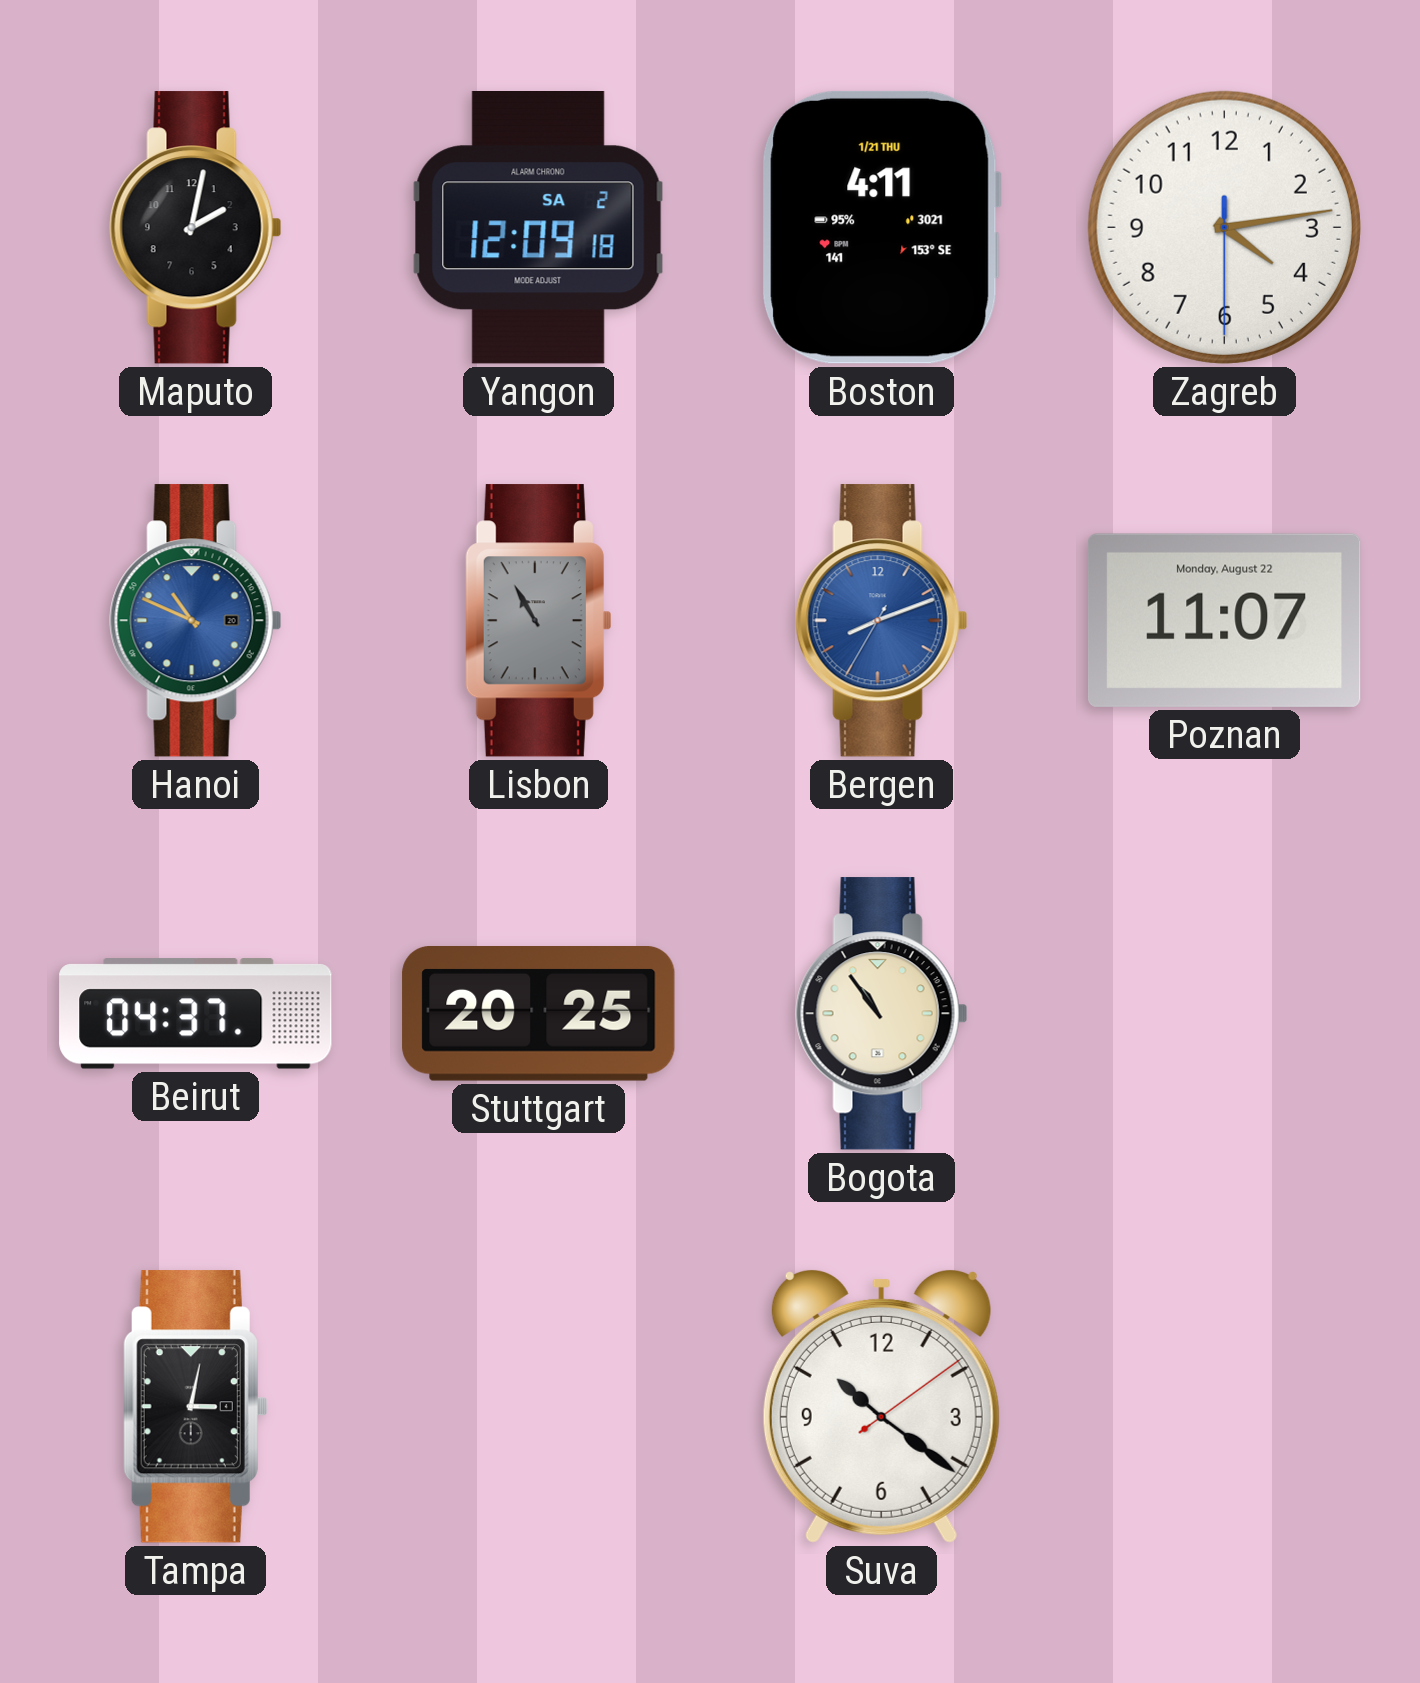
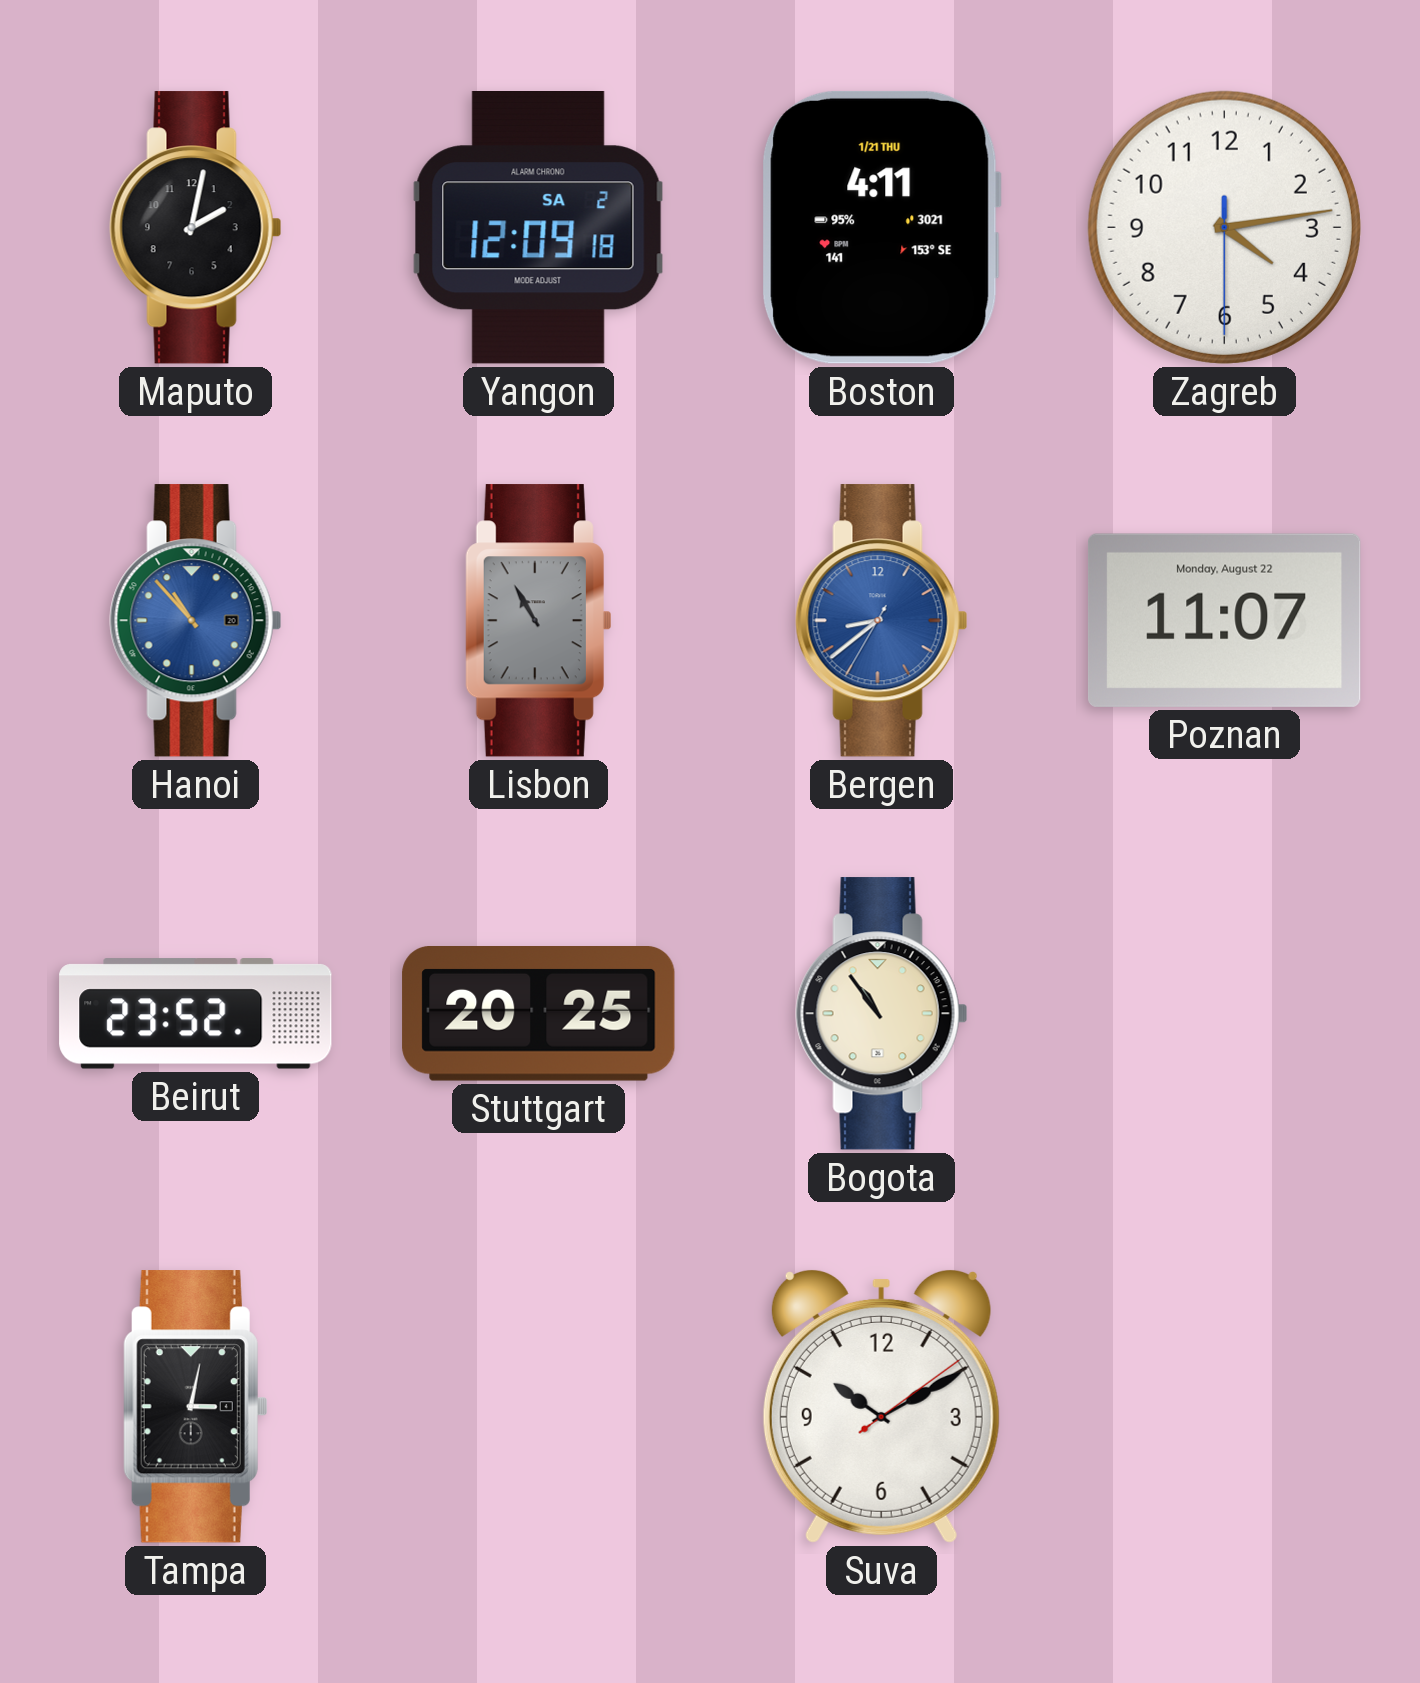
Hanoi: 10:49 -> 10:53
Bergen: 8:11 -> 8:38
Beirut: 04:37 -> 23:52
Suva: 10:21 -> 10:10
